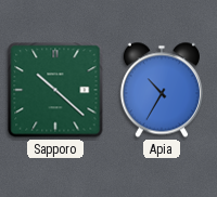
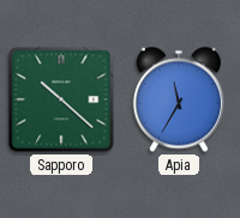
Apia: 10:35 -> 11:35
